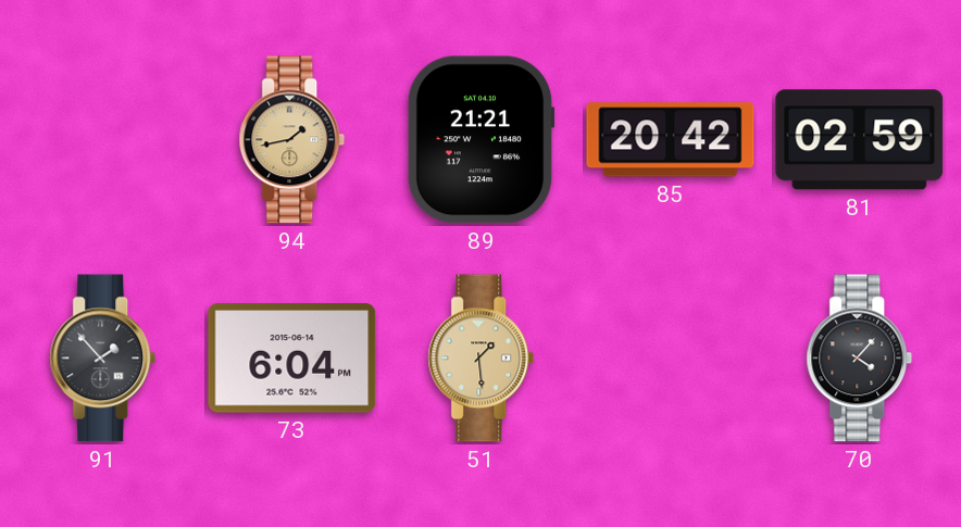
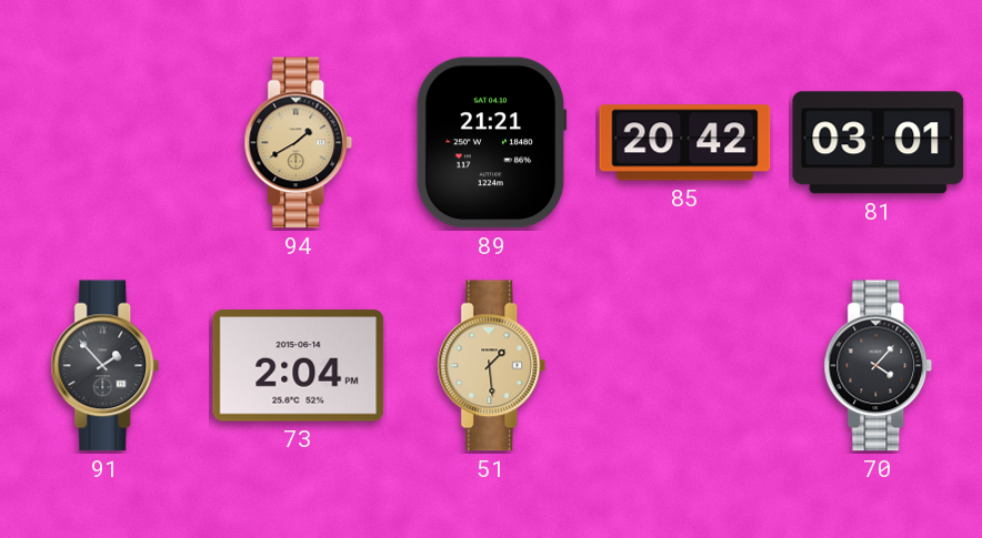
94: 1:43 -> 1:40
81: 02:59 -> 03:01
73: 6:04 -> 2:04
